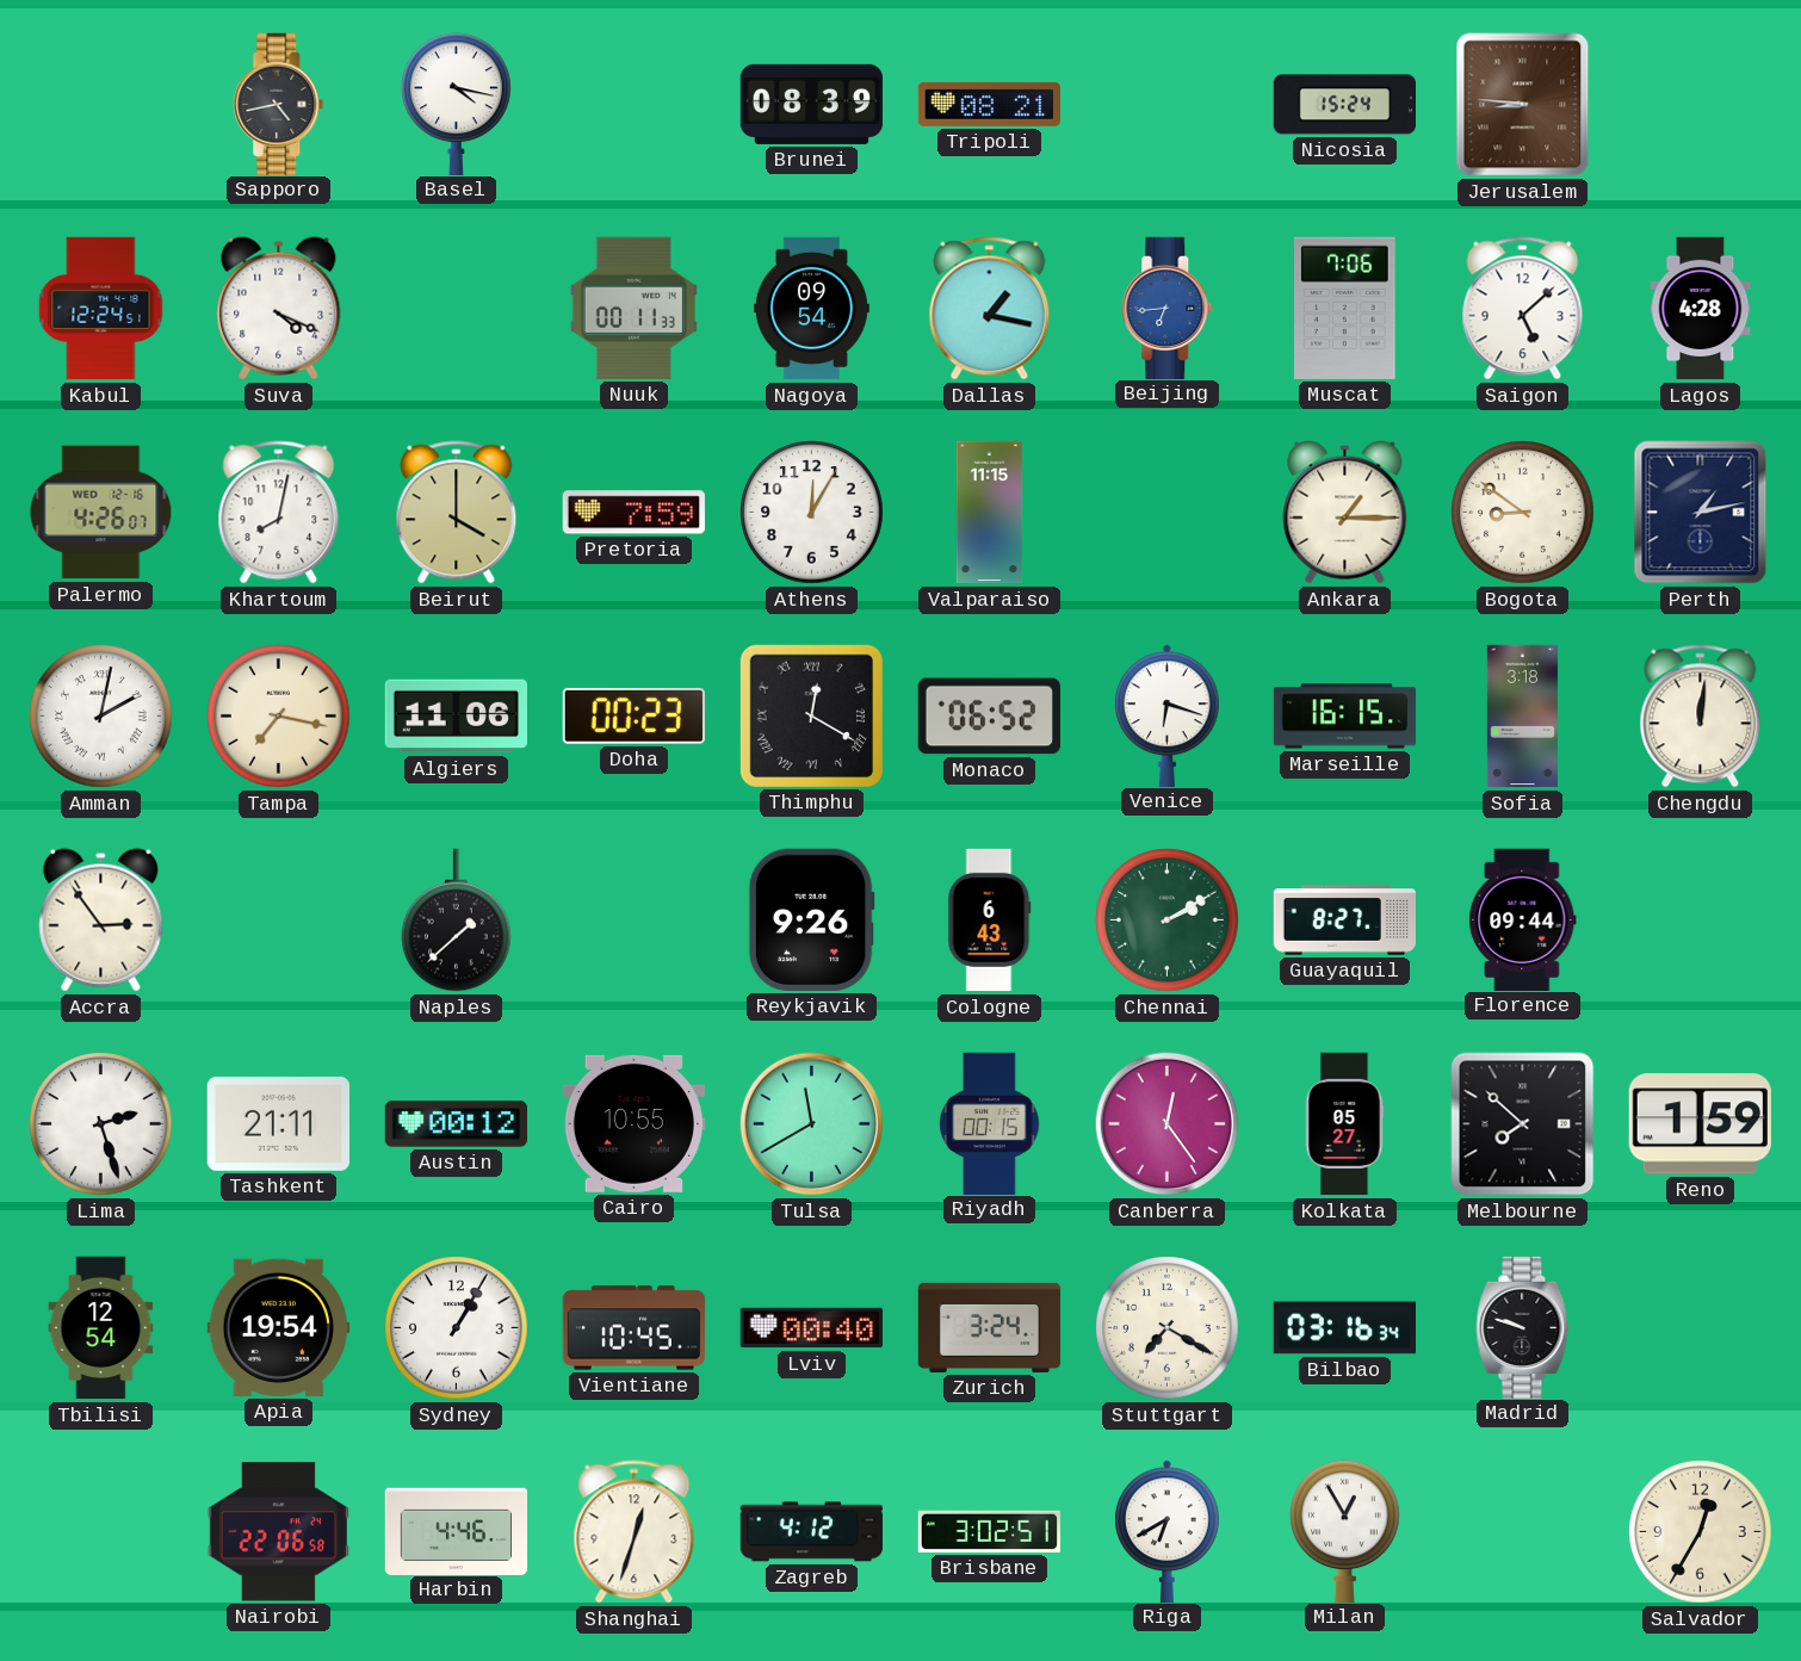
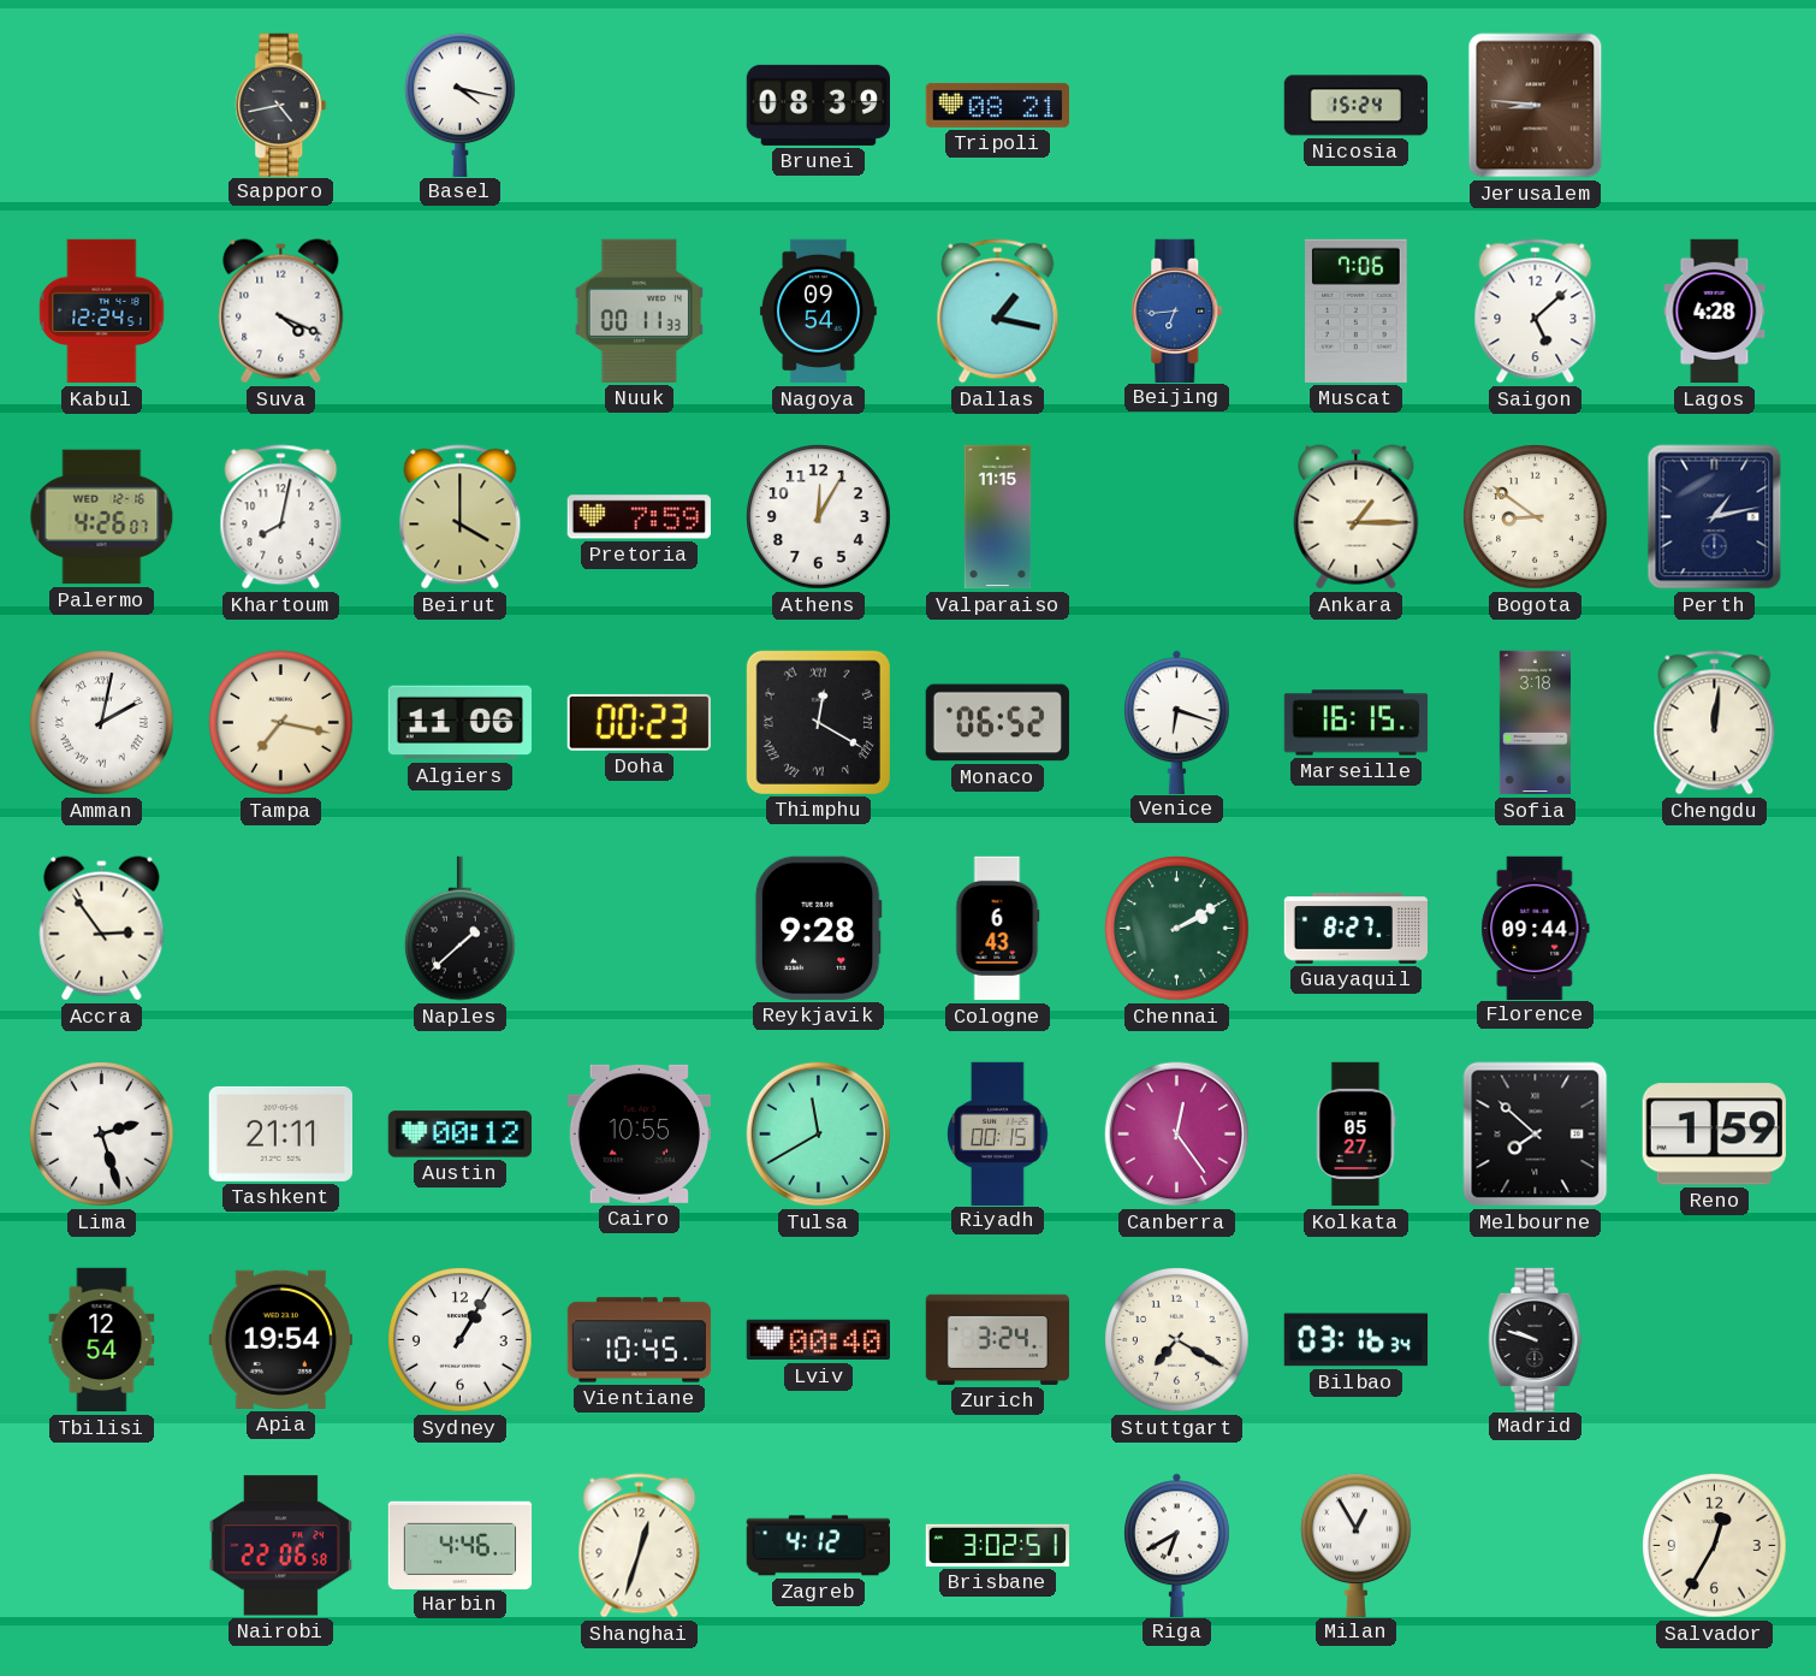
Reykjavik: 9:26 -> 9:28
